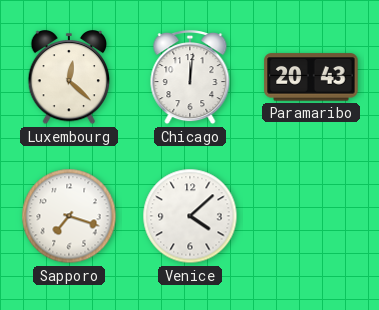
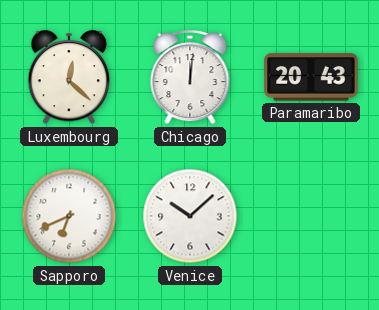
Sapporo: 7:18 -> 6:41
Venice: 4:08 -> 10:08
